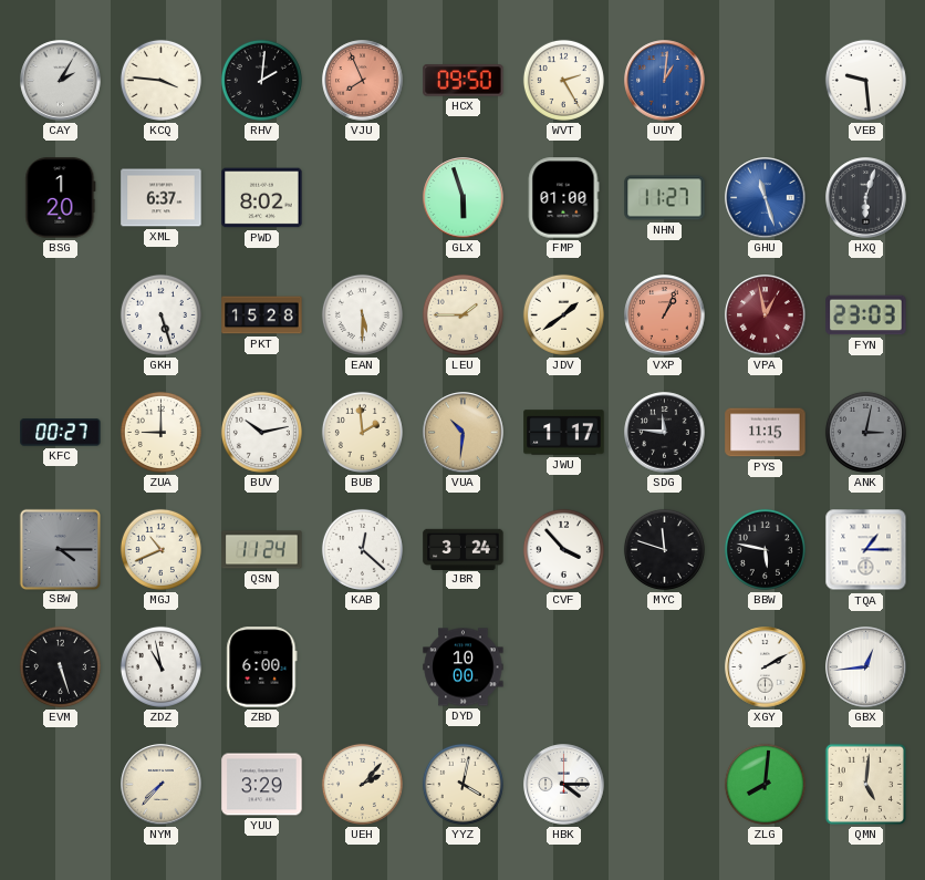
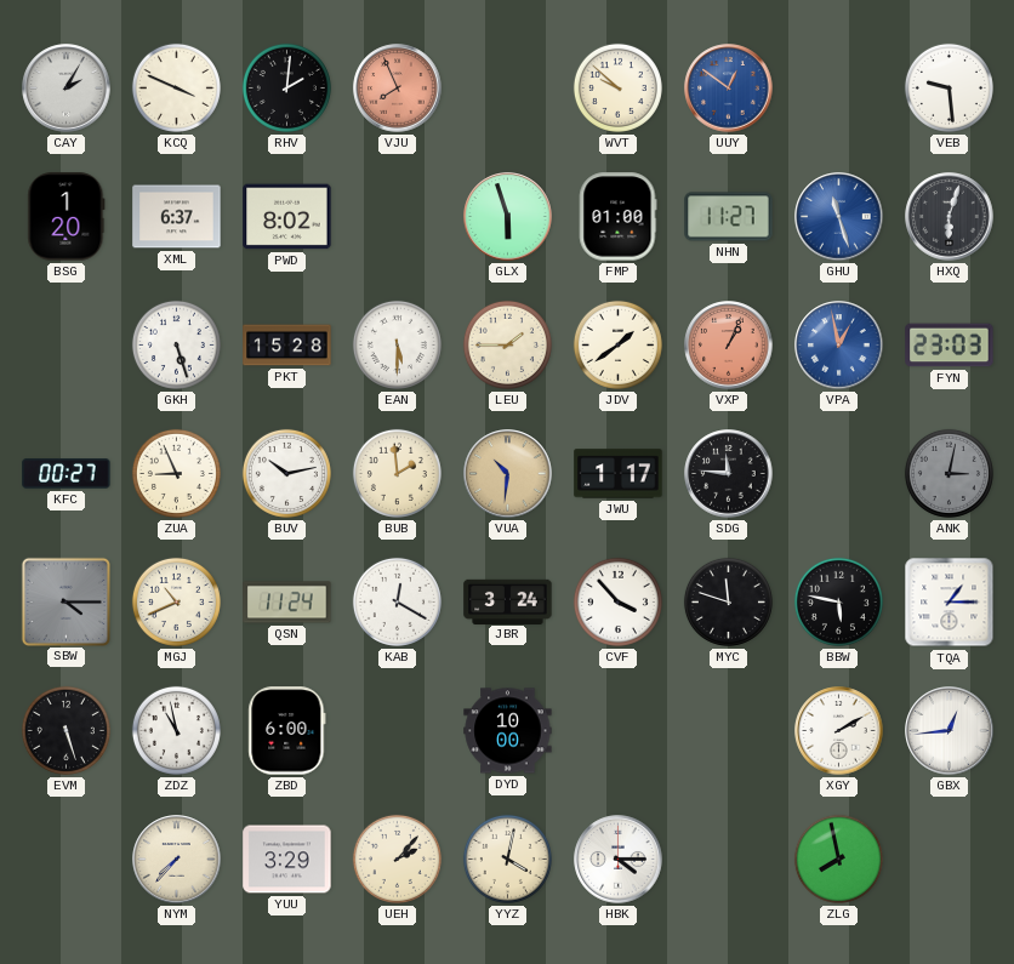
KCQ: 3:46 -> 3:49
HCX: 09:50 -> none
WVT: 2:25 -> 9:52
UUY: 1:01 -> 12:51
VPA dial: burgundy -> blue
ZUA: 9:00 -> 8:56
PYS: 11:15 -> none
KAB: 12:22 -> 12:20
ZLG: 8:01 -> 7:58
QMN: 5:01 -> none
